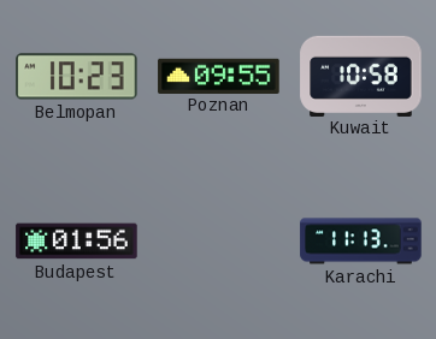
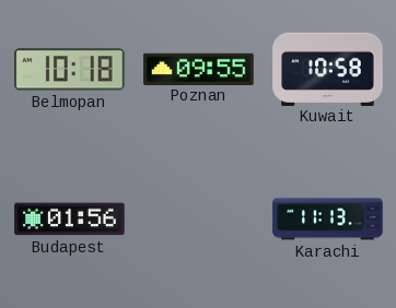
Belmopan: 10:23 -> 10:18
